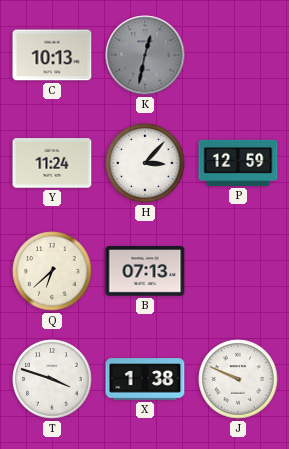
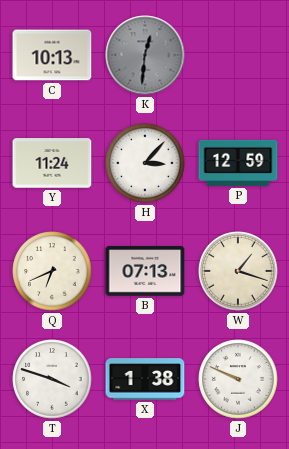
K: 12:32 -> 12:31
Q: 6:38 -> 6:41
W: none -> 1:18
